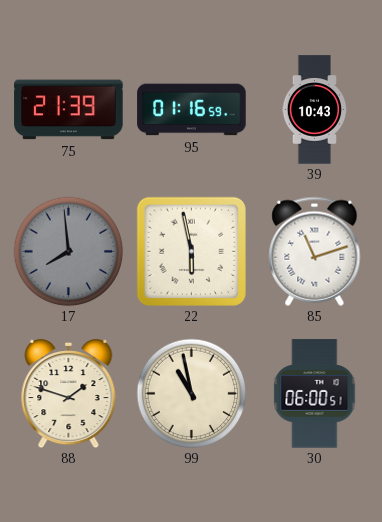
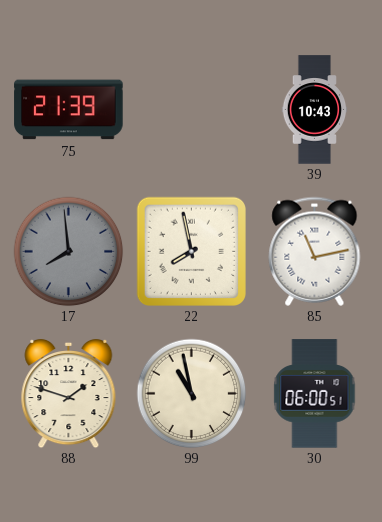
95: 01:16 -> none
22: 5:58 -> 7:58
85: 11:12 -> 11:13
